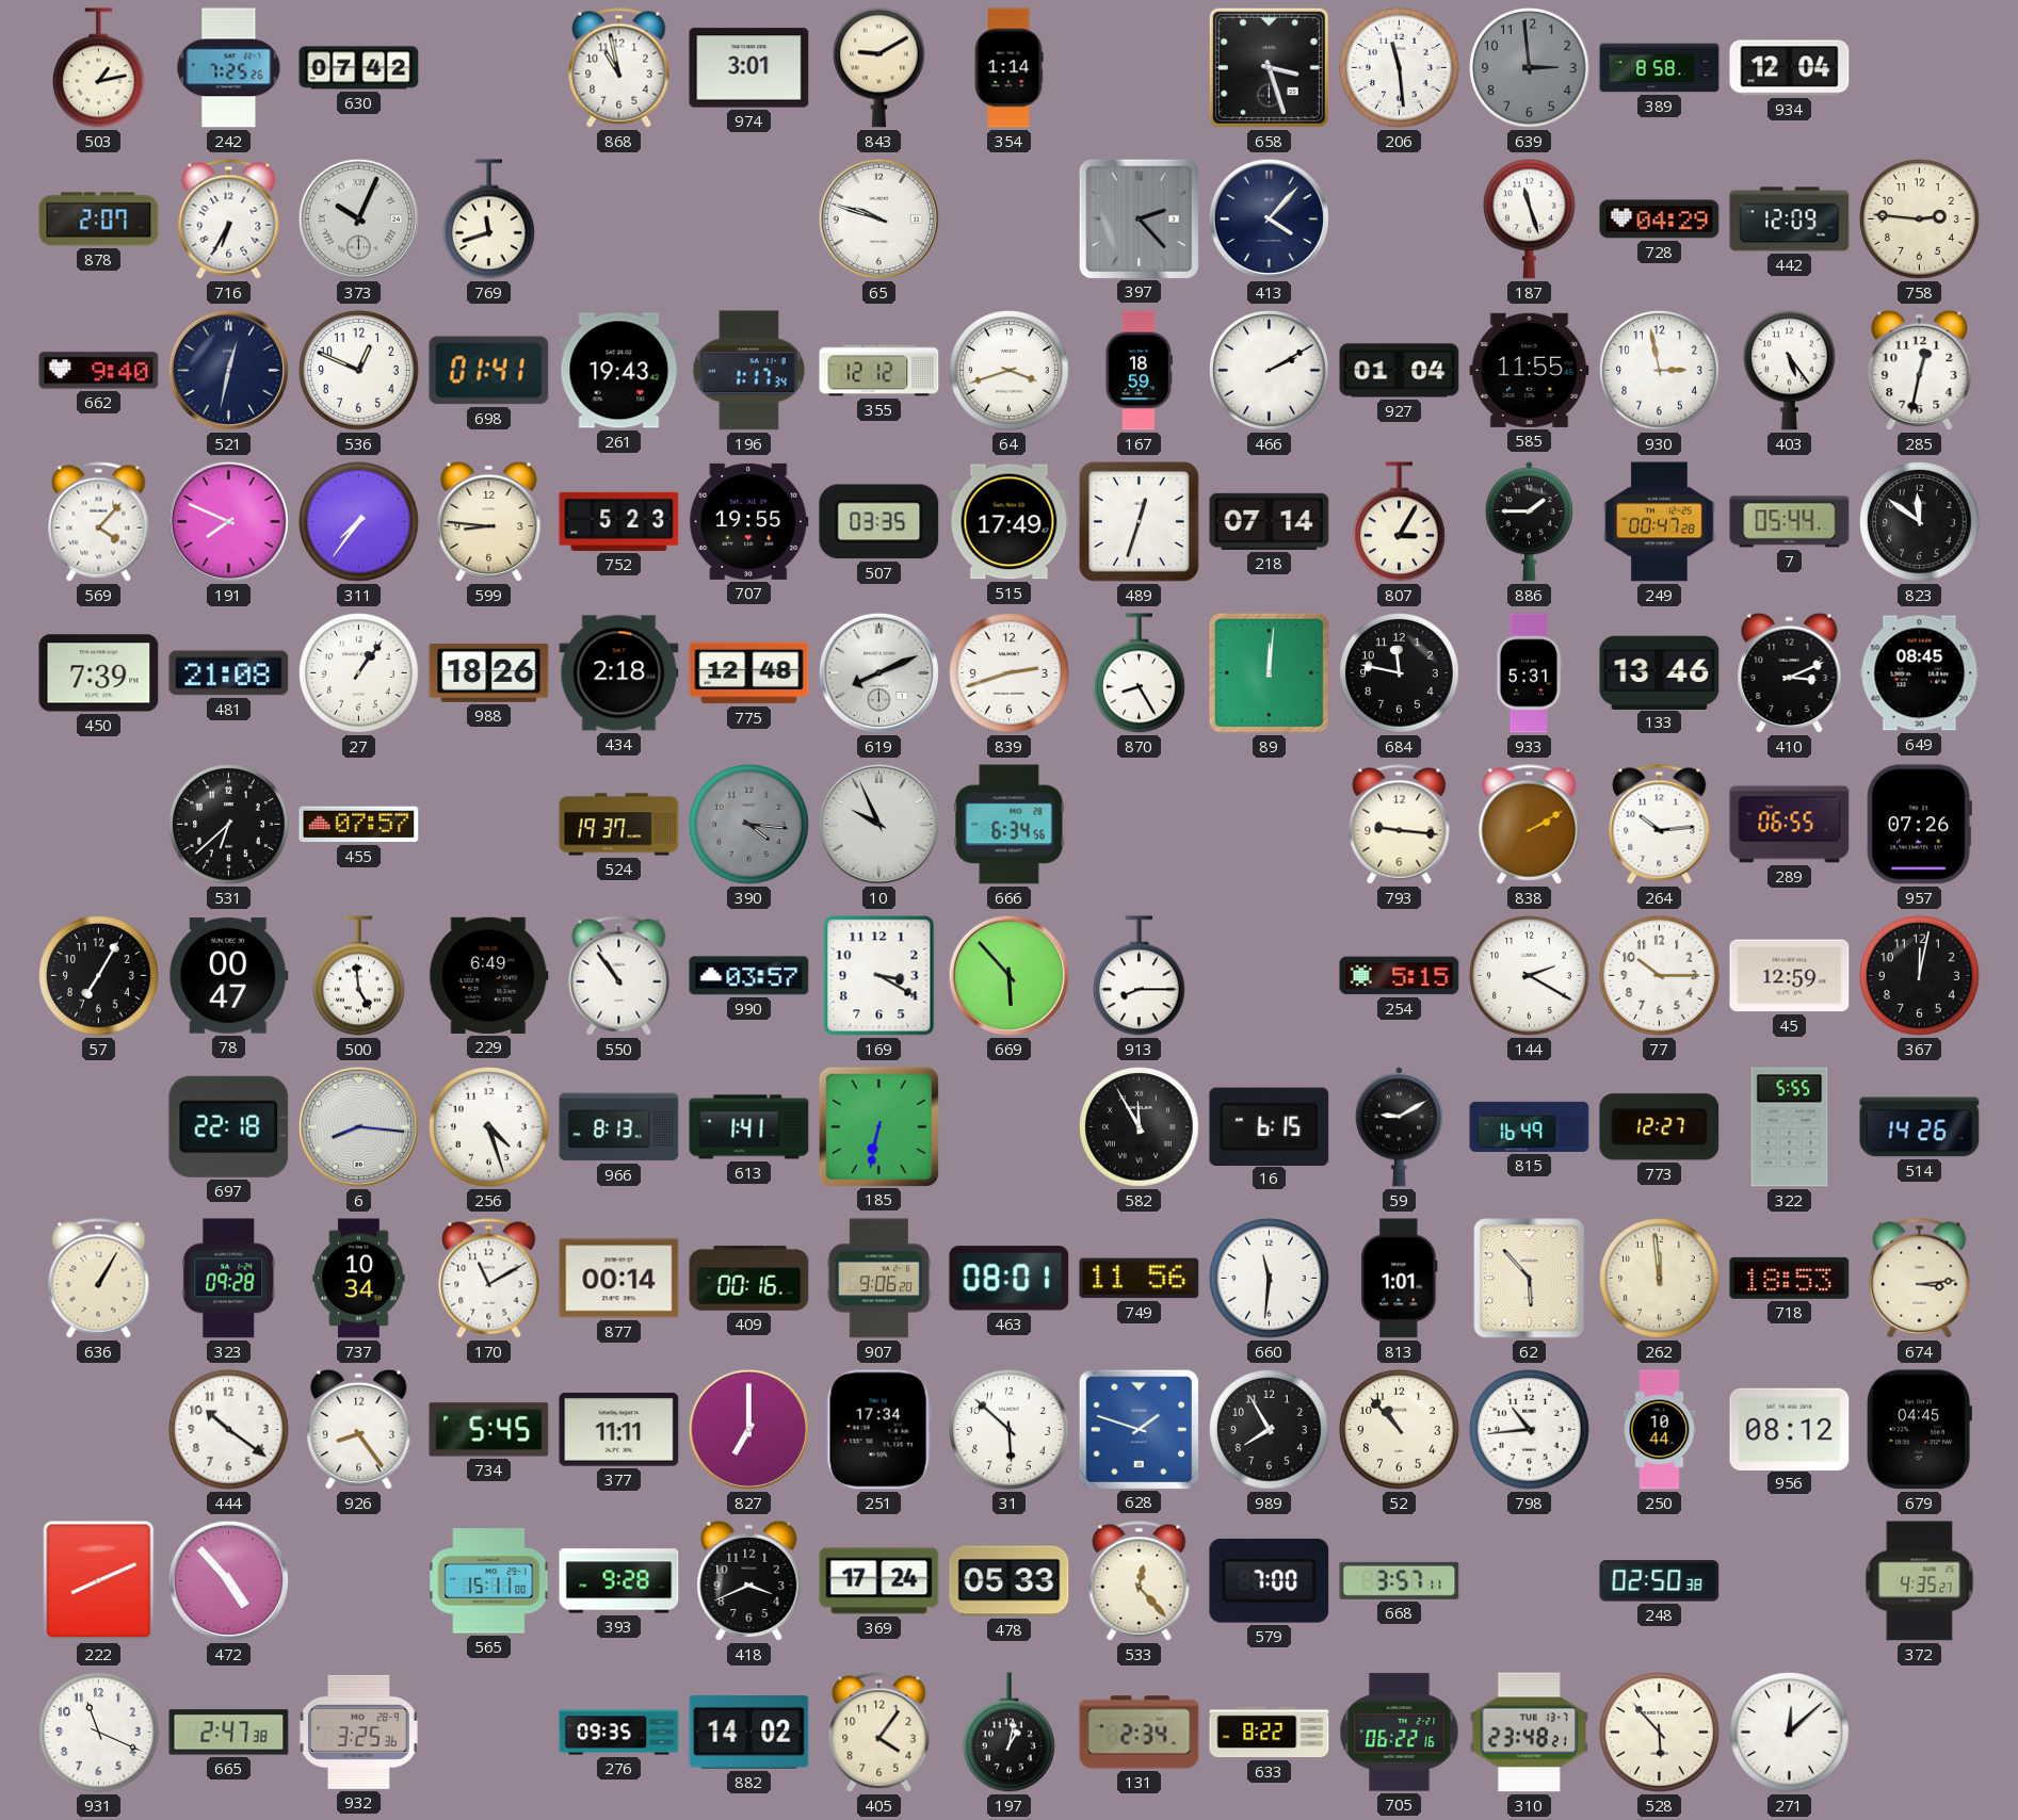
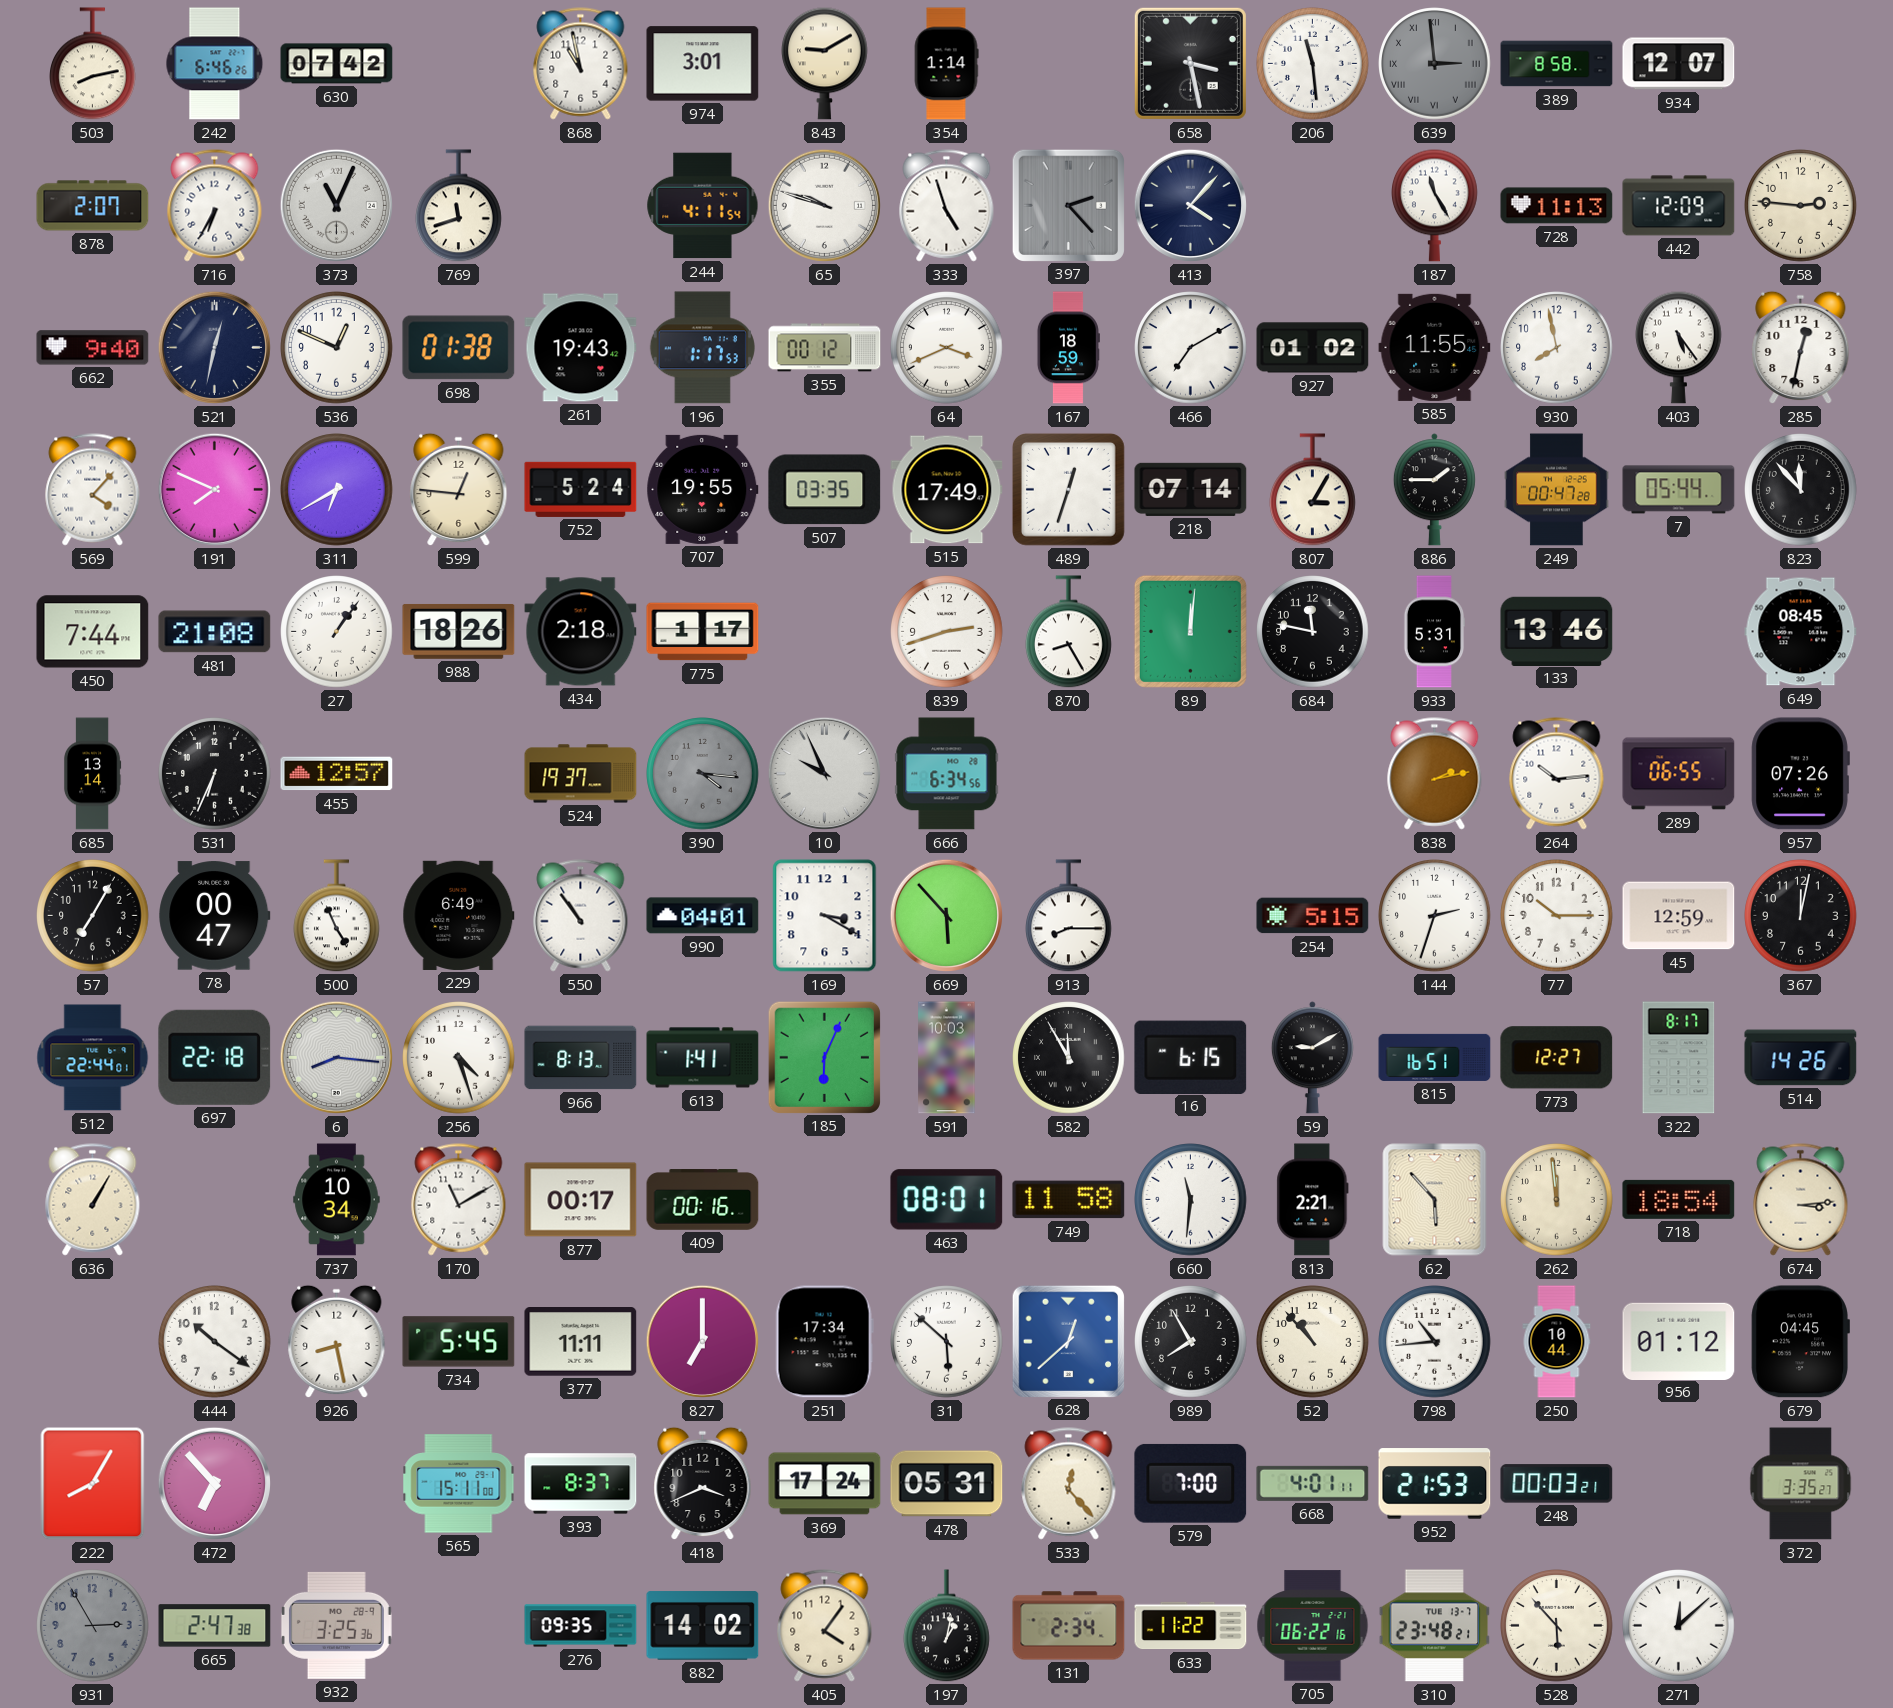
503: 1:13 -> 8:13
242: 7:25 -> 6:46
658: 3:27 -> 3:28
639 numerals: Arabic -> Roman
934: 12:04 -> 12:07
373: 10:04 -> 11:04
244: none -> 4:11
333: none -> 4:57
187: 11:27 -> 11:25
728: 04:29 -> 11:13
698: 01:41 -> 01:38
196: 1:17:34 -> 1:17:53
355: 12:12 -> 00:12
64: 3:42 -> 3:41
466: 2:10 -> 7:10
927: 01:04 -> 01:02
930: 2:58 -> 7:58
311: 7:36 -> 6:40
599: 8:46 -> 12:46
752: 5:23 -> 5:24
823: 11:51 -> 11:53
450: 7:39 -> 7:44
775: 12:48 -> 1:17
619: 8:11 -> none
410: 3:11 -> none
685: none -> 13:14
531: 6:38 -> 6:34
455: 07:57 -> 12:57
793: 9:16 -> none
838: 2:10 -> 2:13
500: 4:59 -> 4:56
990: 03:57 -> 04:01
144: 2:20 -> 2:33
512: none -> 22:44
185: 6:32 -> 6:04
591: none -> 10:03
815: 16:49 -> 16:51
322: 5:55 -> 8:17
323: 09:28 -> none
877: 00:14 -> 00:17
907: 9:06 -> none
749: 11:56 -> 11:58
813: 1:01 -> 2:21
718: 18:53 -> 18:54
926: 8:24 -> 8:28
628: 1:48 -> 12:38
956: 08:12 -> 01:12
222: 8:11 -> 8:05
472: 4:53 -> 6:53
393: 9:28 -> 8:37
478: 05:33 -> 05:31
668: 3:57 -> 4:01
952: none -> 21:53
248: 02:50 -> 00:03
372: 4:35 -> 3:35
931: 11:19 -> 2:55
931 dial: white -> grey
633: 8:22 -> 11:22
